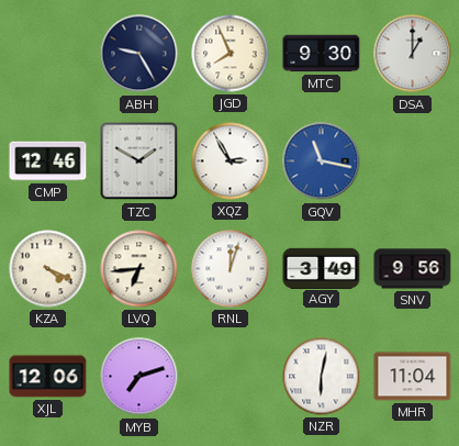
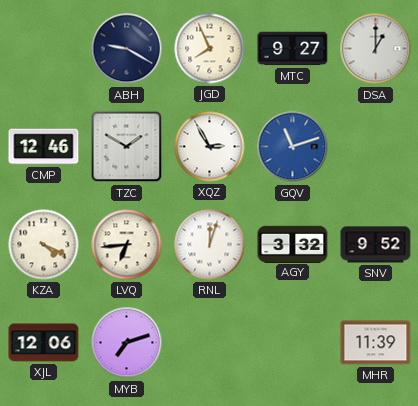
ABH: 9:25 -> 9:20
MTC: 9:30 -> 9:27
GQV: 11:17 -> 11:12
AGY: 3:49 -> 3:32
SNV: 9:56 -> 9:52
NZR: 6:02 -> none
MHR: 11:04 -> 11:39
